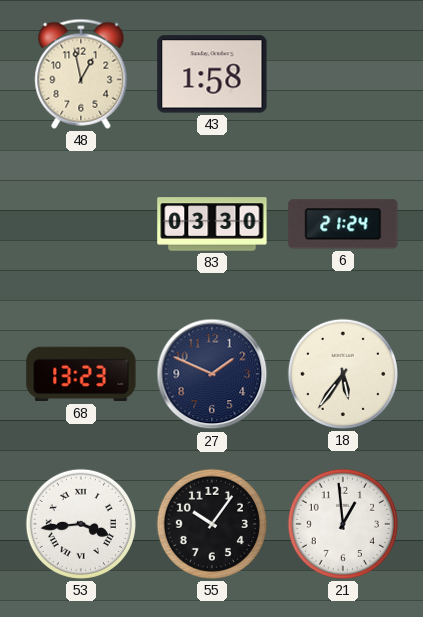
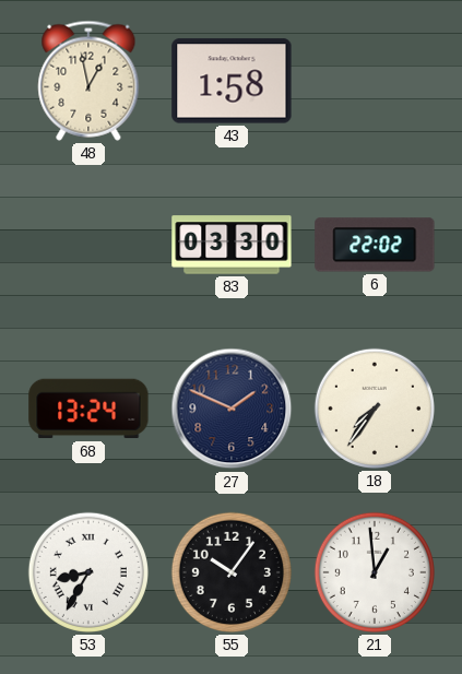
6: 21:24 -> 22:02
68: 13:23 -> 13:24
18: 5:36 -> 7:36
53: 3:44 -> 8:35
